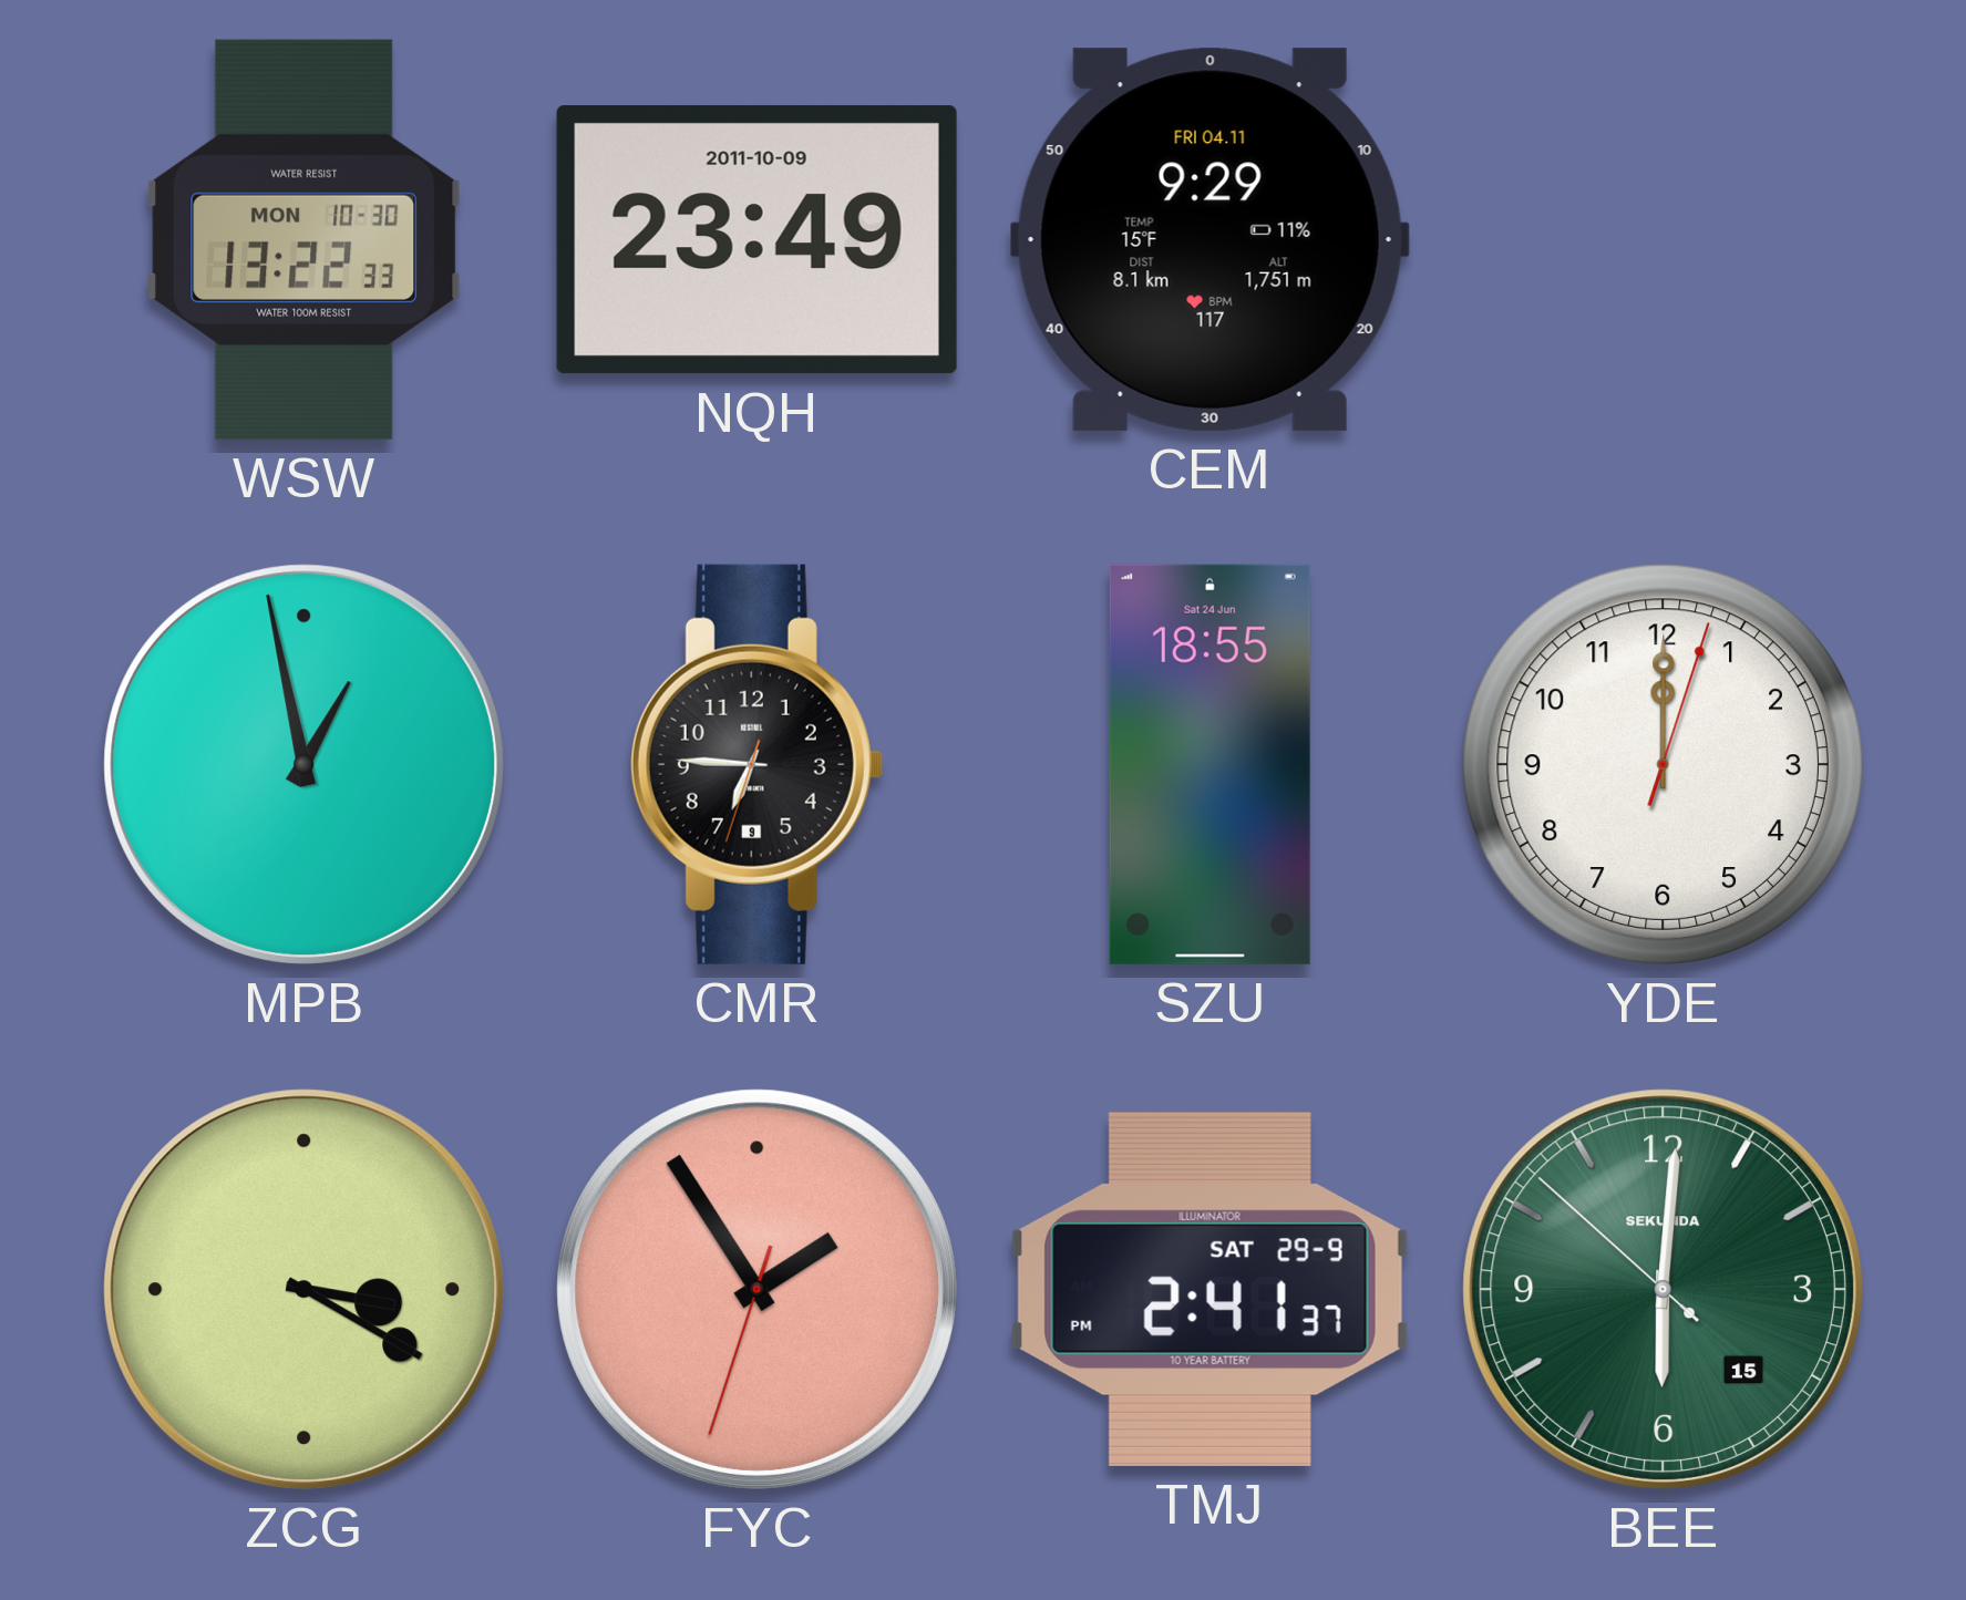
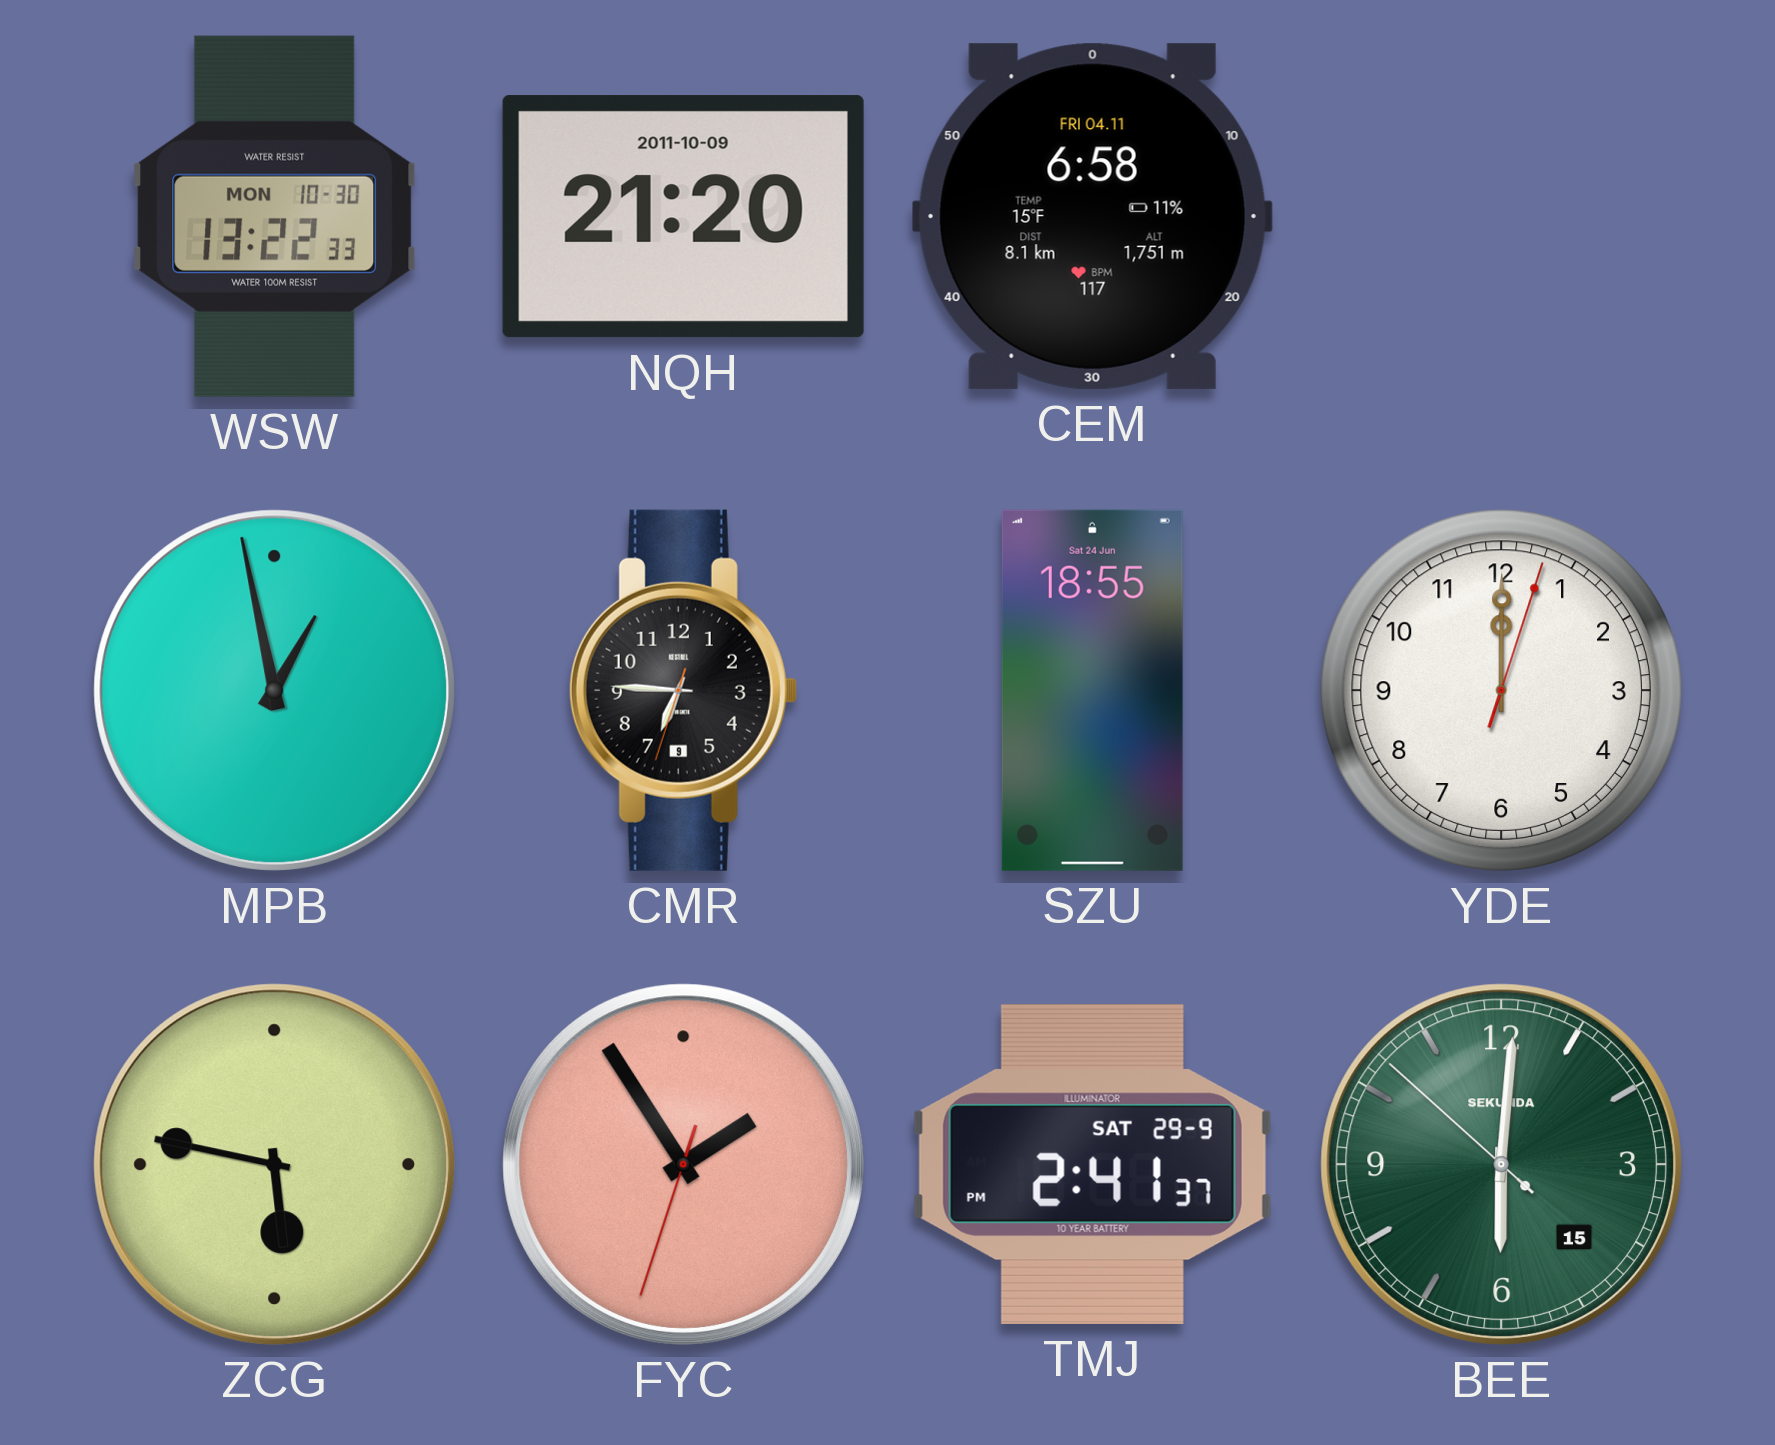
NQH: 23:49 -> 21:20
CEM: 9:29 -> 6:58
ZCG: 3:20 -> 5:47
